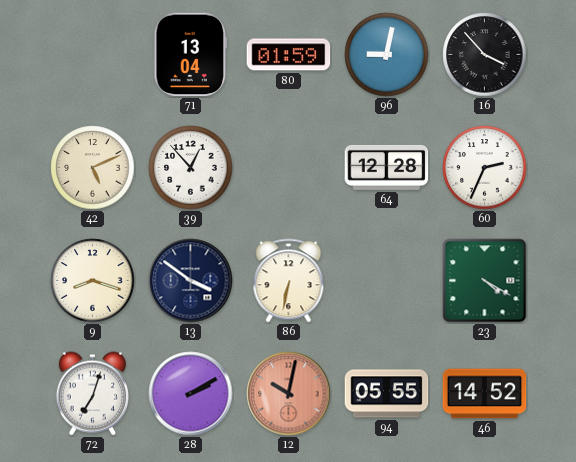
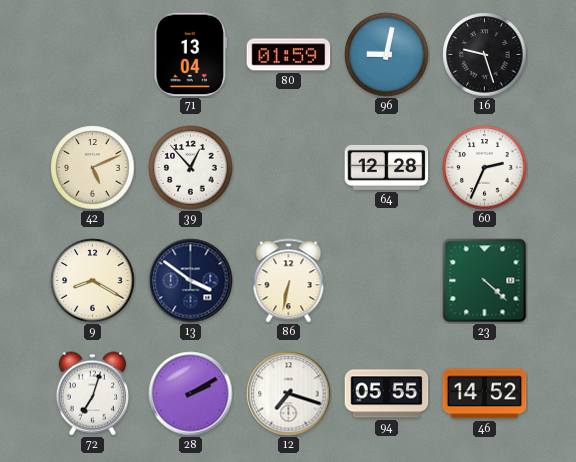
16: 3:53 -> 9:27
9: 8:18 -> 8:20
23: 4:20 -> 4:22
12: 10:02 -> 7:18
12 dial: salmon -> white
